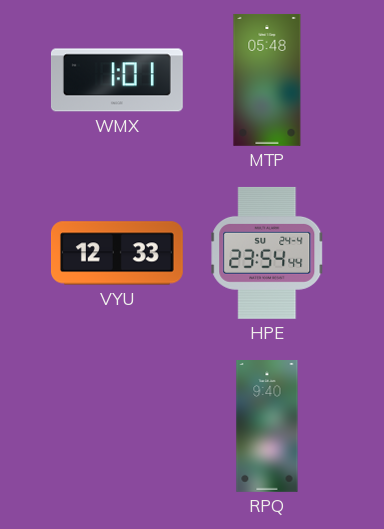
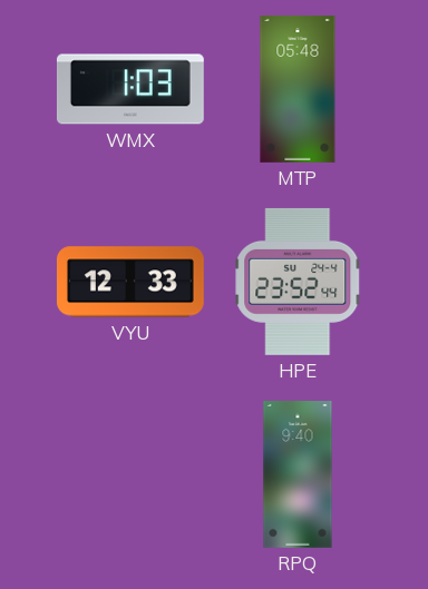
WMX: 1:01 -> 1:03
HPE: 23:54 -> 23:52
